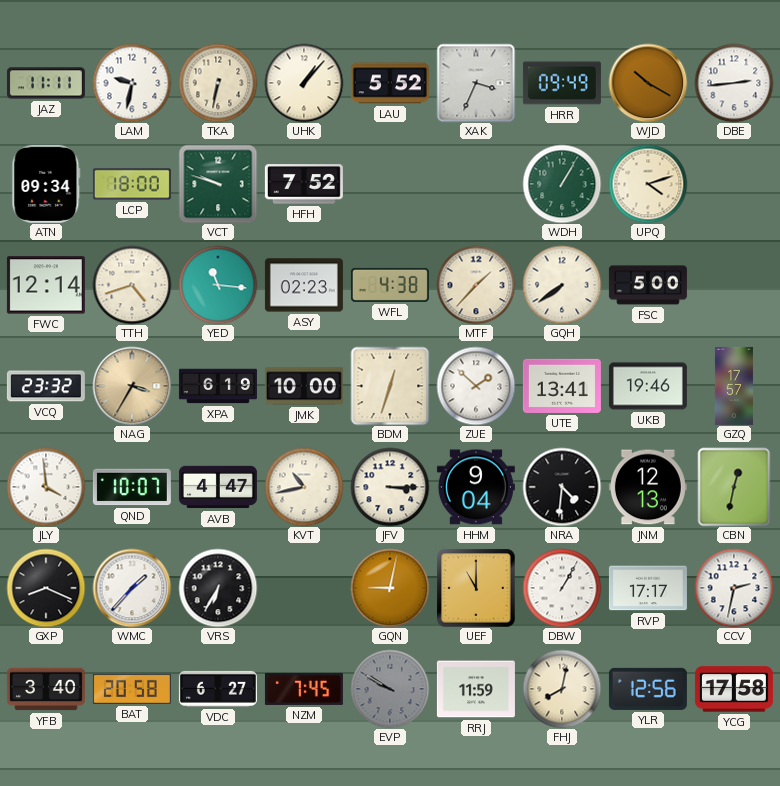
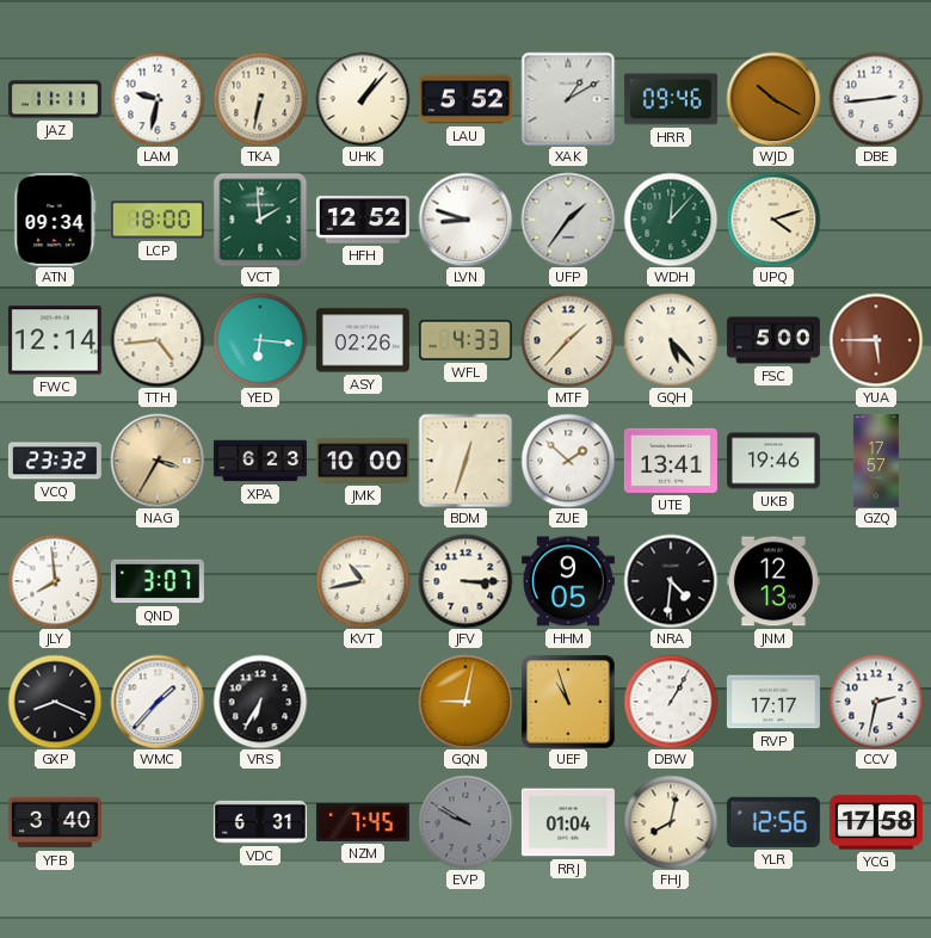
XAK: 3:34 -> 1:10
HRR: 09:49 -> 09:46
VCT: 9:48 -> 1:59
HFH: 7:52 -> 12:52
LVN: none -> 8:48
UFP: none -> 1:36
WDH: 1:05 -> 12:07
TTH: 4:42 -> 4:44
YED: 11:16 -> 6:16
ASY: 02:23 -> 02:26
WFL: 4:38 -> 4:33
GQH: 7:39 -> 5:23
YUA: none -> 5:45
XPA: 6:19 -> 6:23
JLY: 3:59 -> 7:59
QND: 10:07 -> 3:07
AVB: 4:47 -> none
HHM: 9:04 -> 9:05
CBN: 12:32 -> none
UEF: 11:00 -> 10:57
BAT: 20:58 -> none
VDC: 6:27 -> 6:31
RRJ: 11:59 -> 01:04
